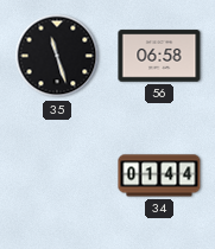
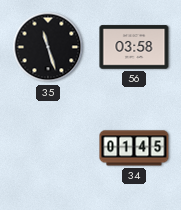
56: 06:58 -> 03:58
34: 01:44 -> 01:45
